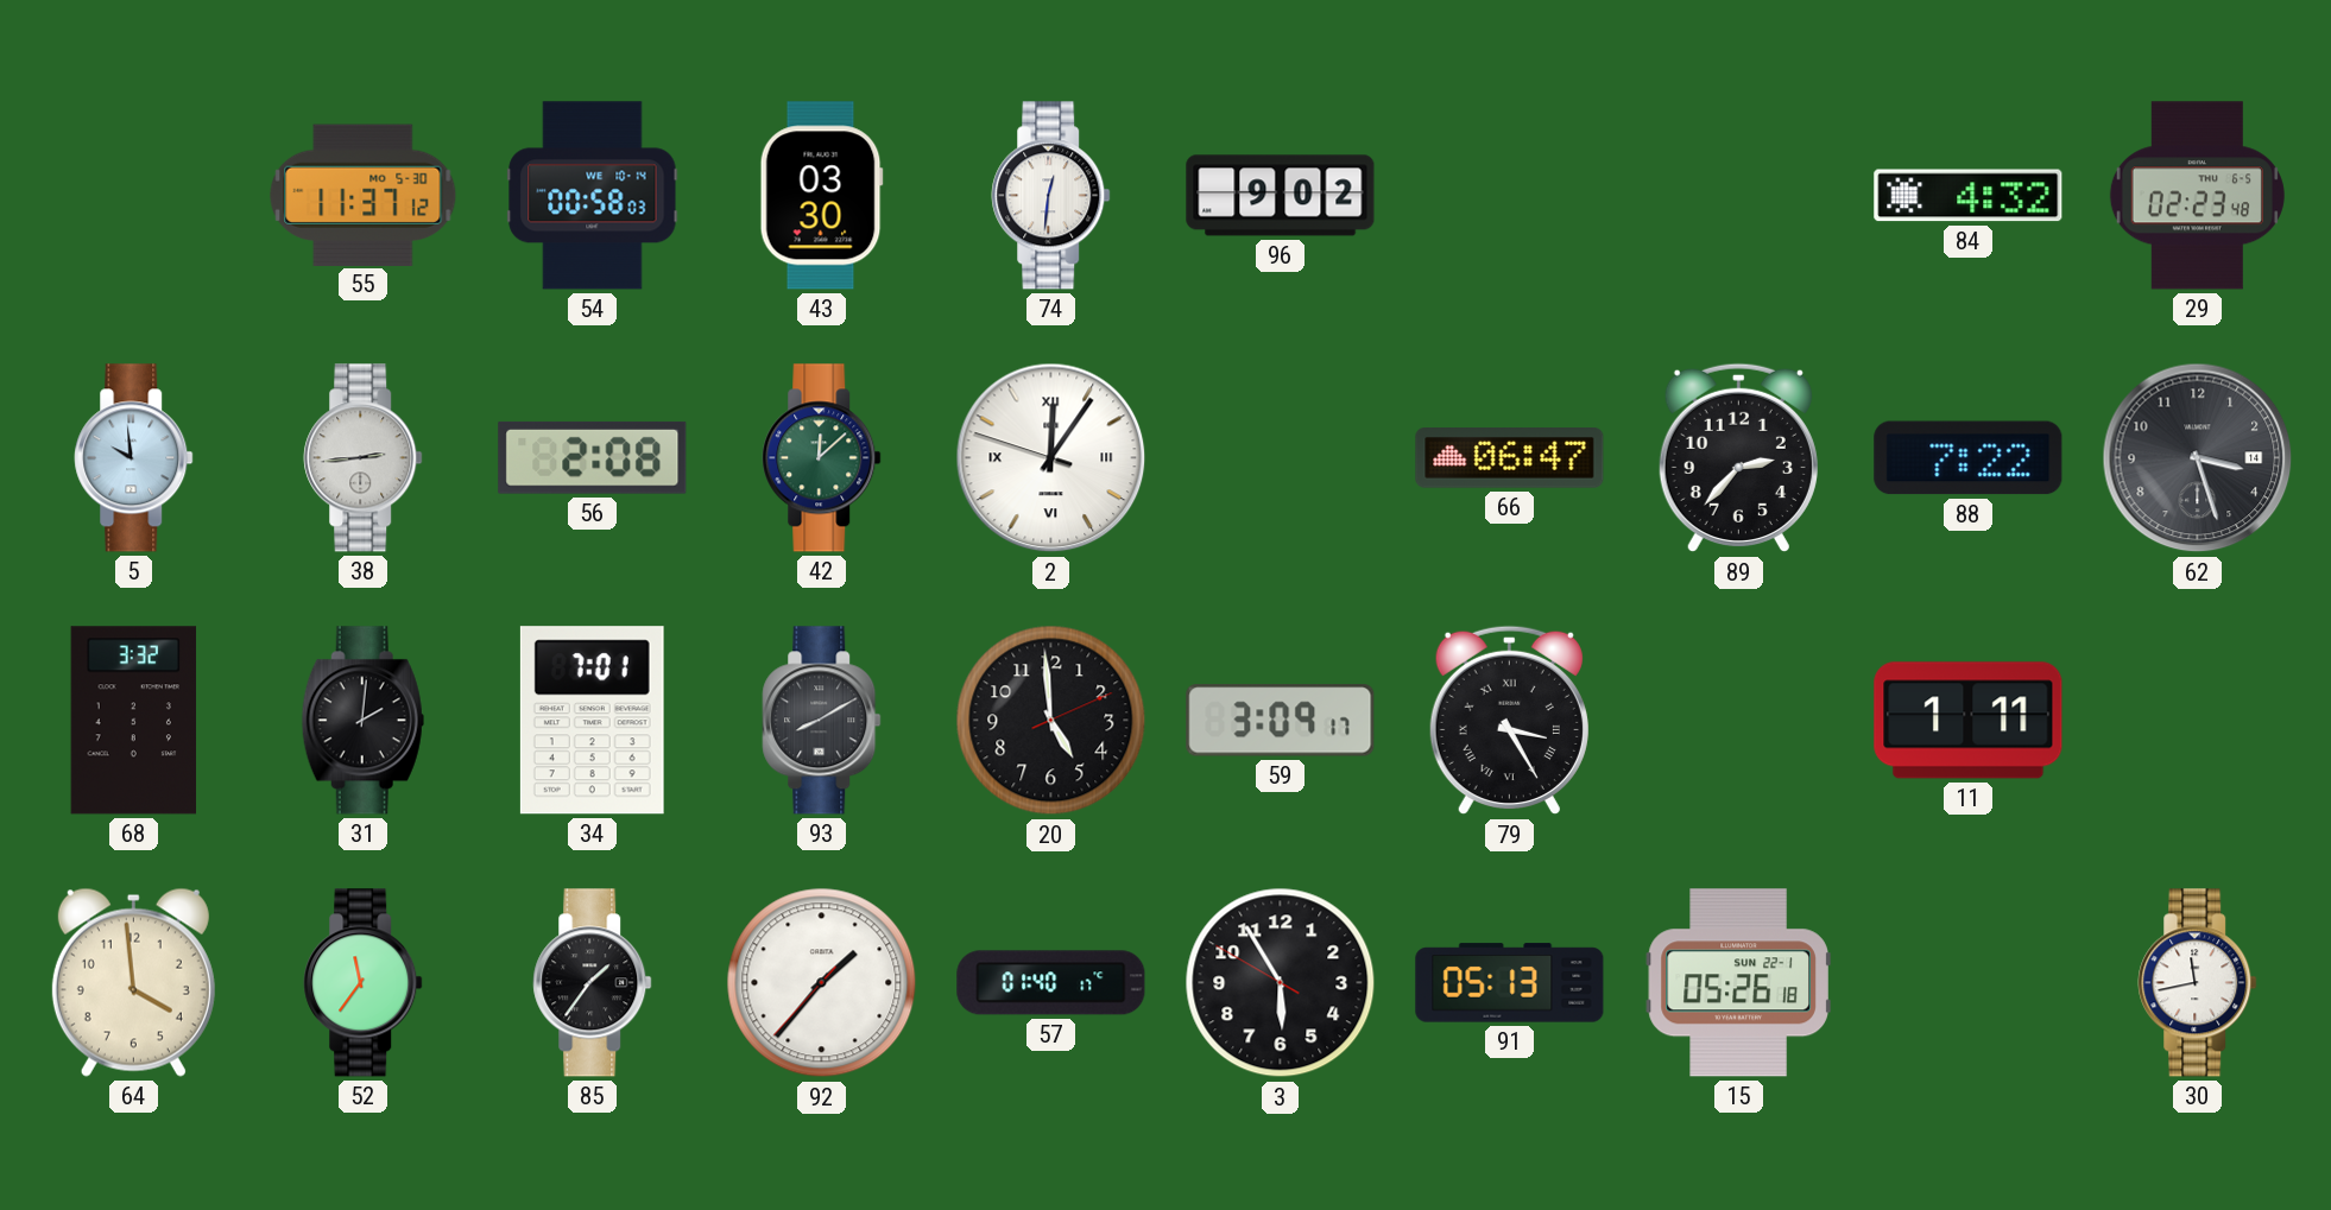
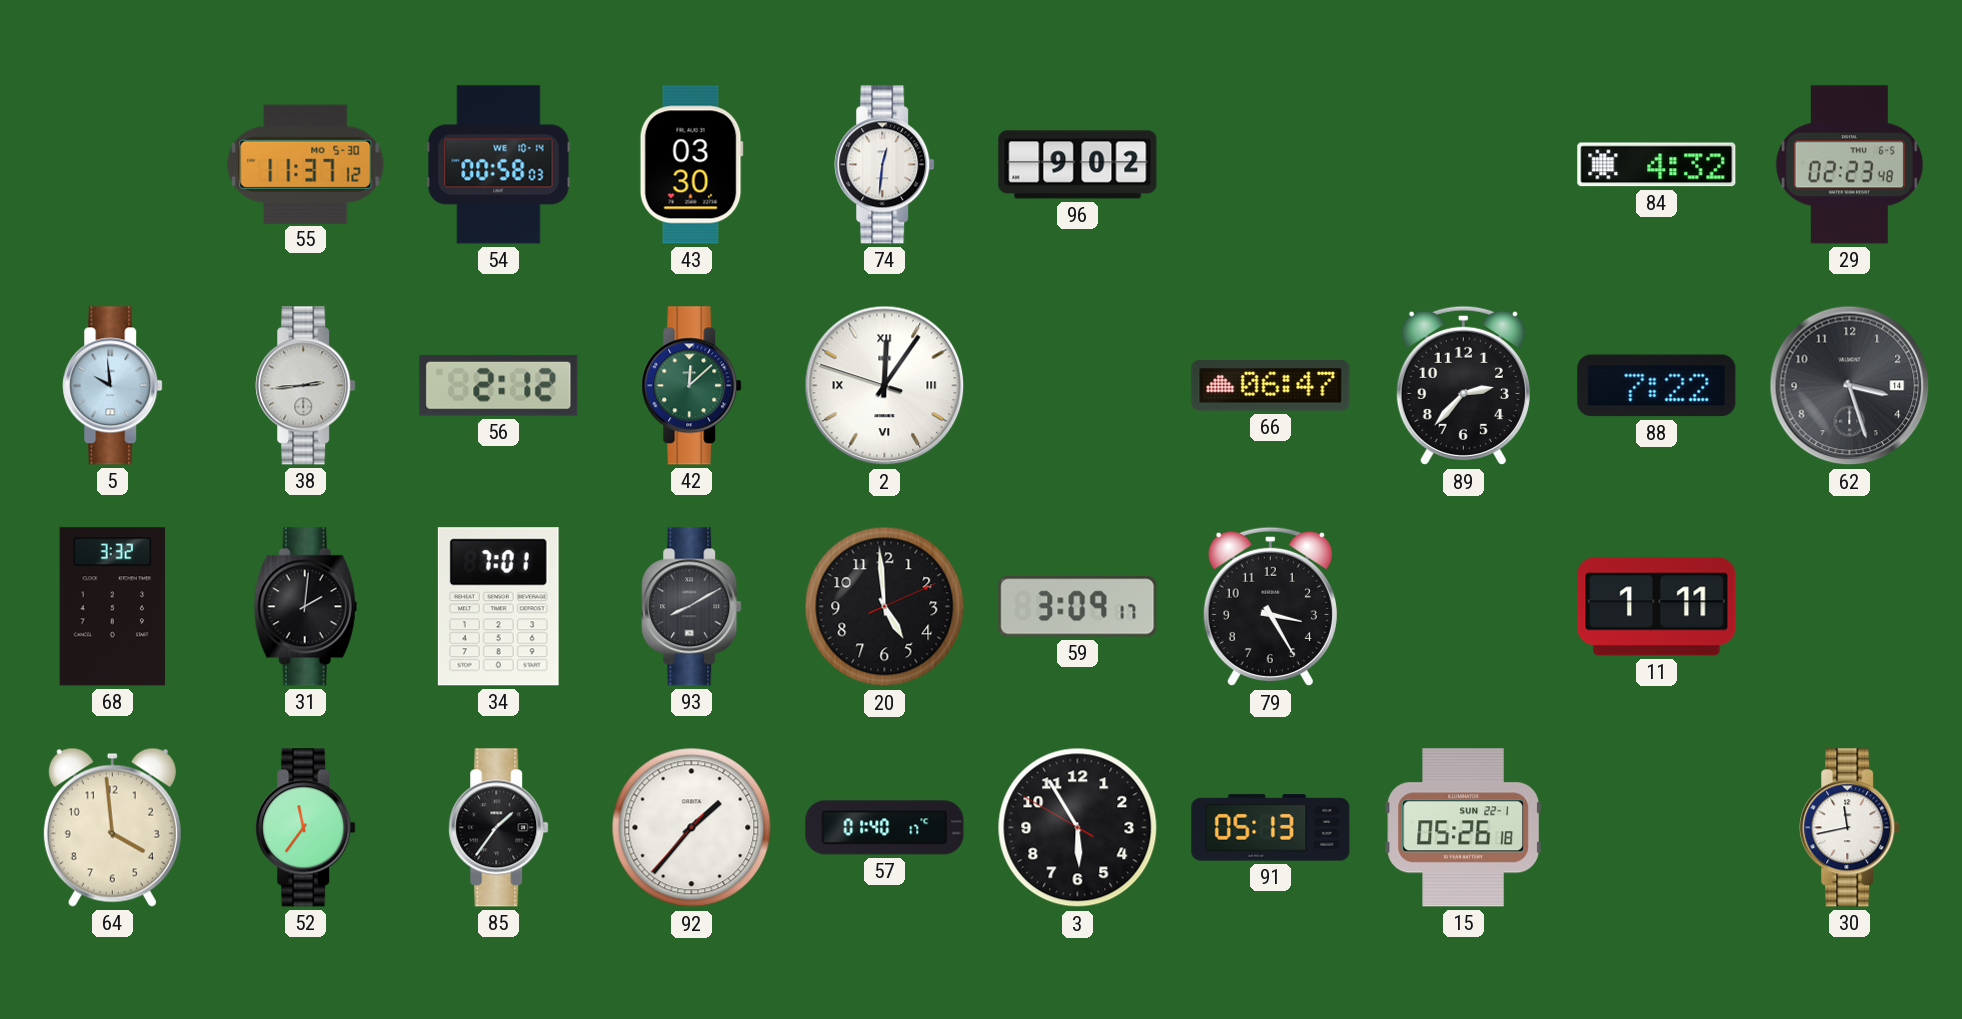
56: 2:08 -> 2:12
79 numerals: Roman -> Arabic
